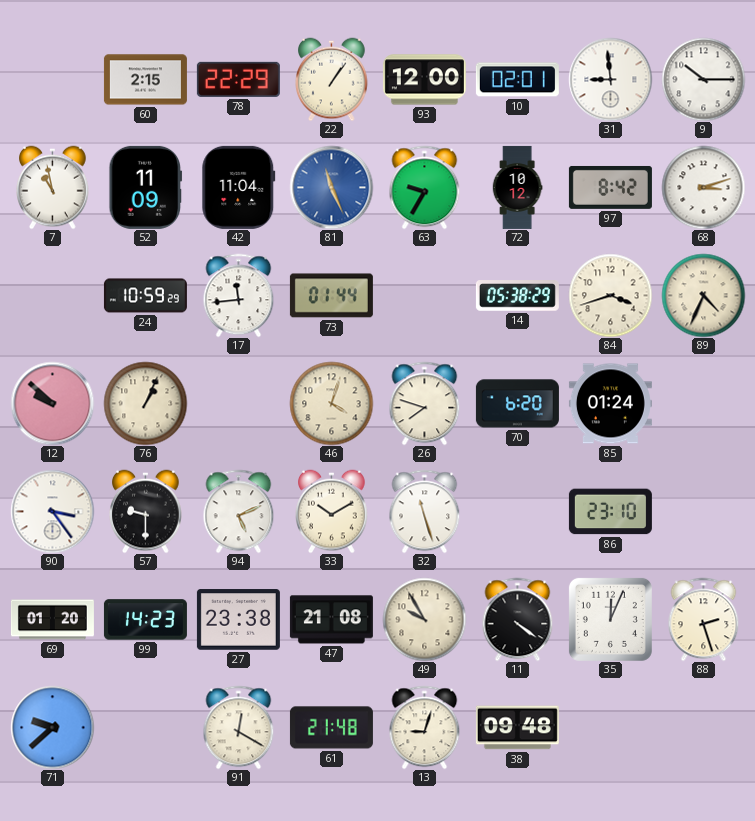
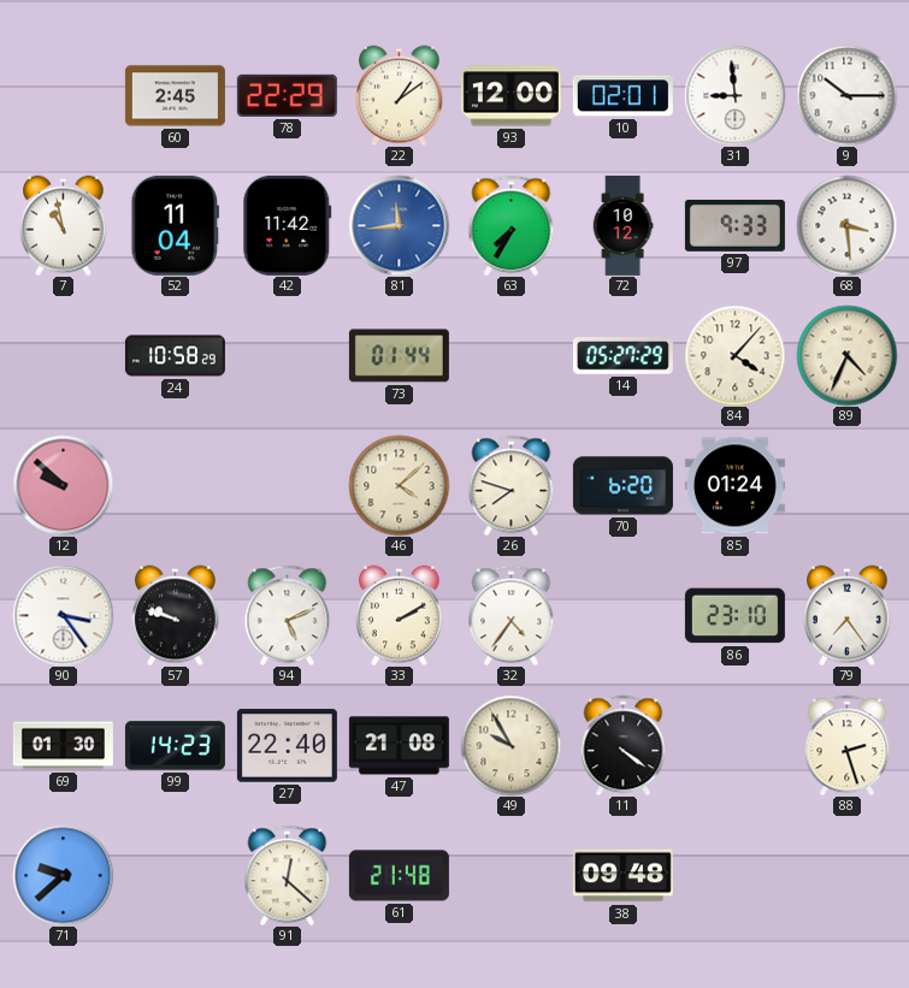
60: 2:15 -> 2:45
22: 1:06 -> 1:09
52: 11:09 -> 11:04
42: 11:04 -> 11:42
81: 11:26 -> 11:44
63: 9:35 -> 7:35
97: 8:42 -> 9:33
68: 3:12 -> 3:29
24: 10:59 -> 10:58
17: 11:44 -> none
14: 05:38 -> 05:27
84: 3:42 -> 4:07
76: 1:04 -> none
46: 4:03 -> 4:08
57: 9:30 -> 9:48
33: 10:10 -> 2:10
32: 11:27 -> 4:36
79: none -> 7:24
69: 01:20 -> 01:30
27: 23:38 -> 22:40
35: 12:04 -> none
91: 12:20 -> 12:22
13: 9:03 -> none
